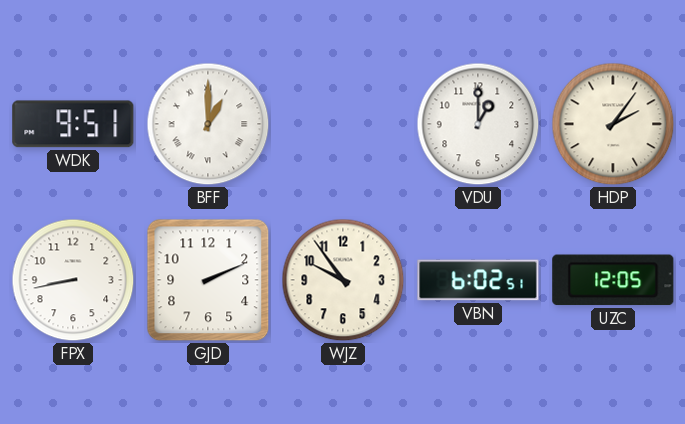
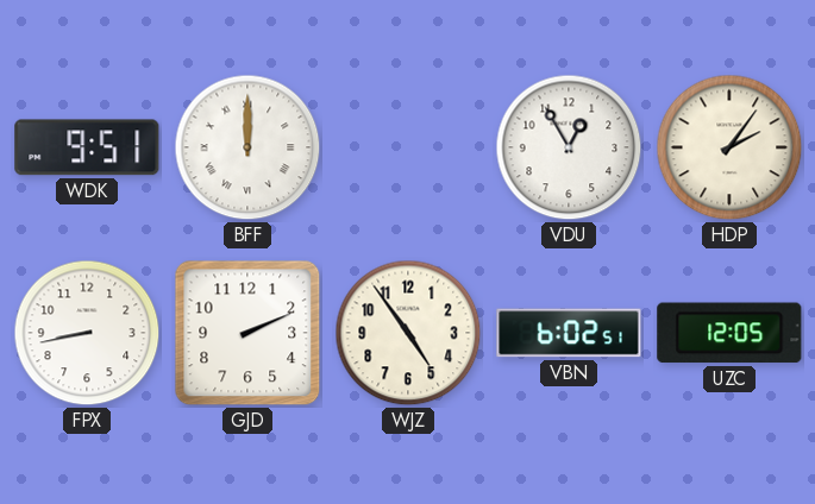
BFF: 1:00 -> 12:00
VDU: 1:00 -> 12:55
WJZ: 9:54 -> 4:54
